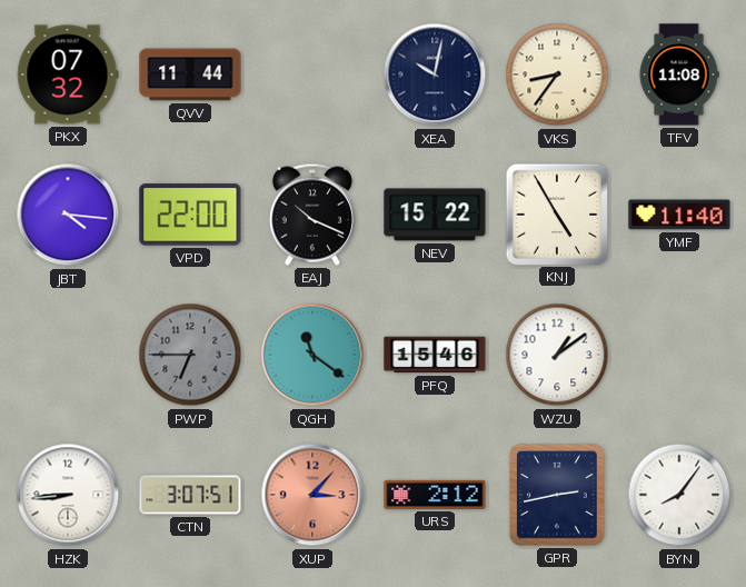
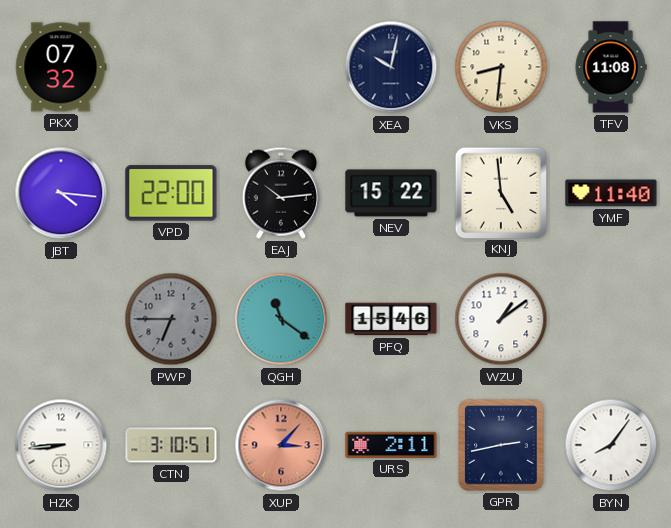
QVV: 11:44 -> none
VKS: 8:36 -> 8:31
EAJ: 10:19 -> 10:14
KNJ: 4:55 -> 4:59
CTN: 3:07 -> 3:10
URS: 2:12 -> 2:11
